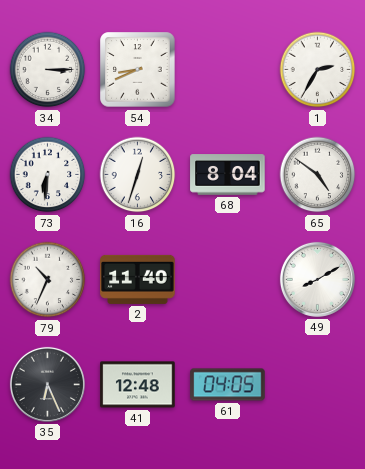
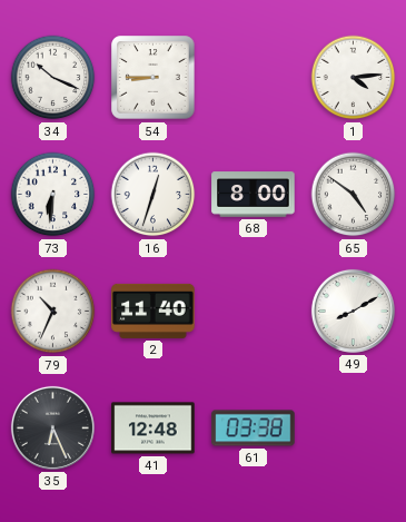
34: 3:15 -> 10:19
54: 8:41 -> 8:45
1: 2:35 -> 4:14
68: 8:04 -> 8:00
61: 04:05 -> 03:38
